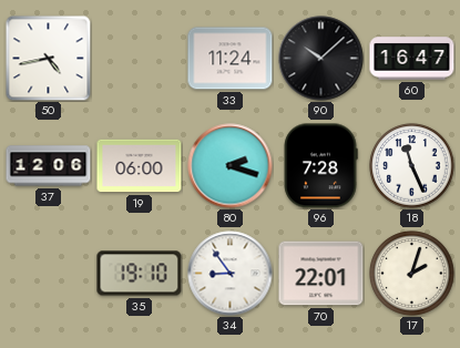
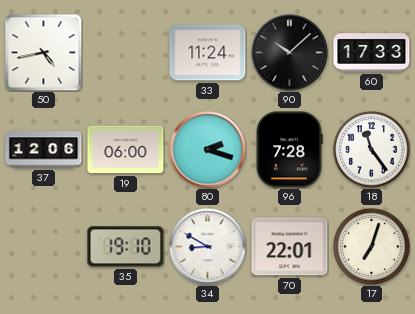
60: 16:47 -> 17:33
18: 11:26 -> 11:24
34: 8:54 -> 8:50
17: 2:03 -> 7:03
